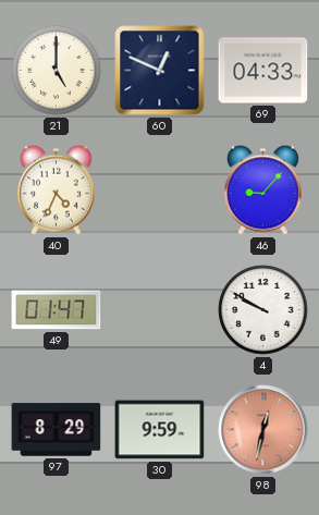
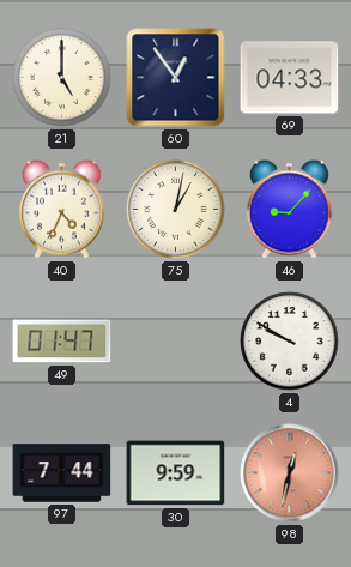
60: 12:49 -> 12:54
75: none -> 1:02
97: 8:29 -> 7:44
